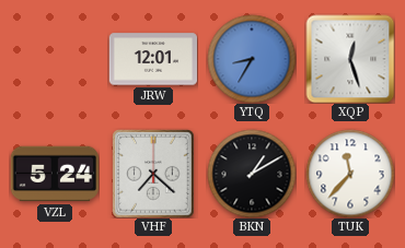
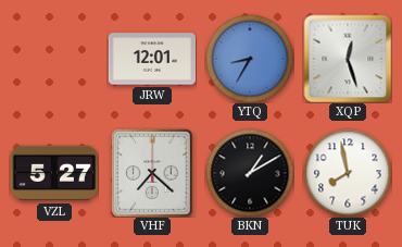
VZL: 5:24 -> 5:27
TUK: 11:37 -> 7:58
